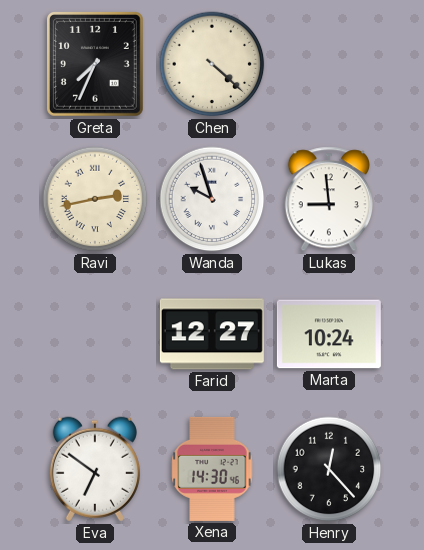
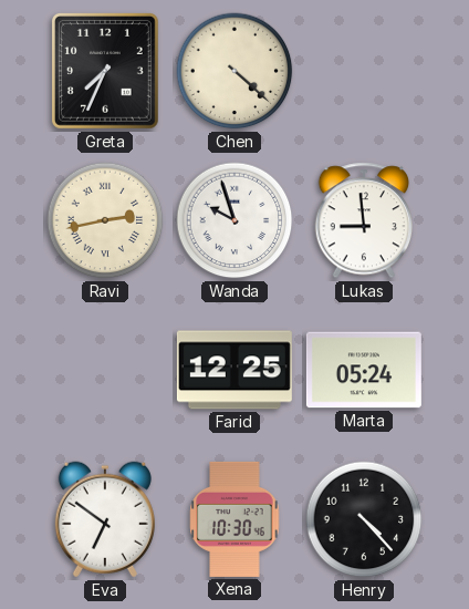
Farid: 12:27 -> 12:25
Marta: 10:24 -> 05:24
Xena: 14:30 -> 10:30
Henry: 12:23 -> 4:23
